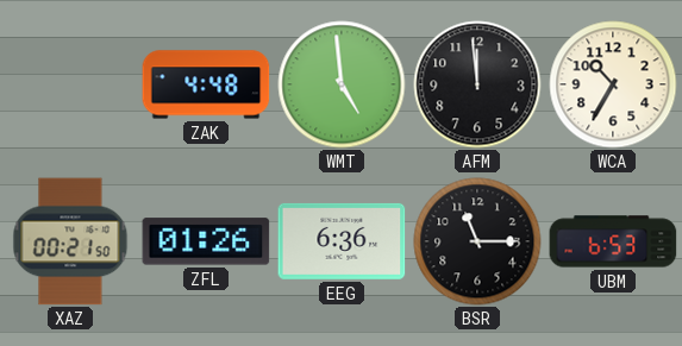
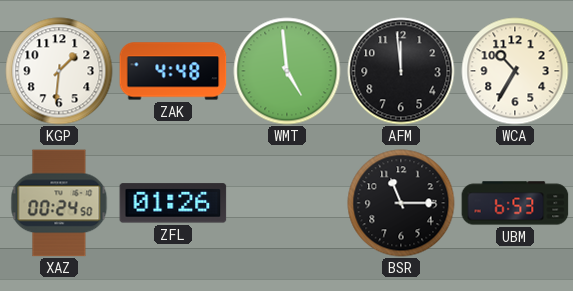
KGP: none -> 1:31
XAZ: 00:21 -> 00:24
EEG: 6:36 -> none
